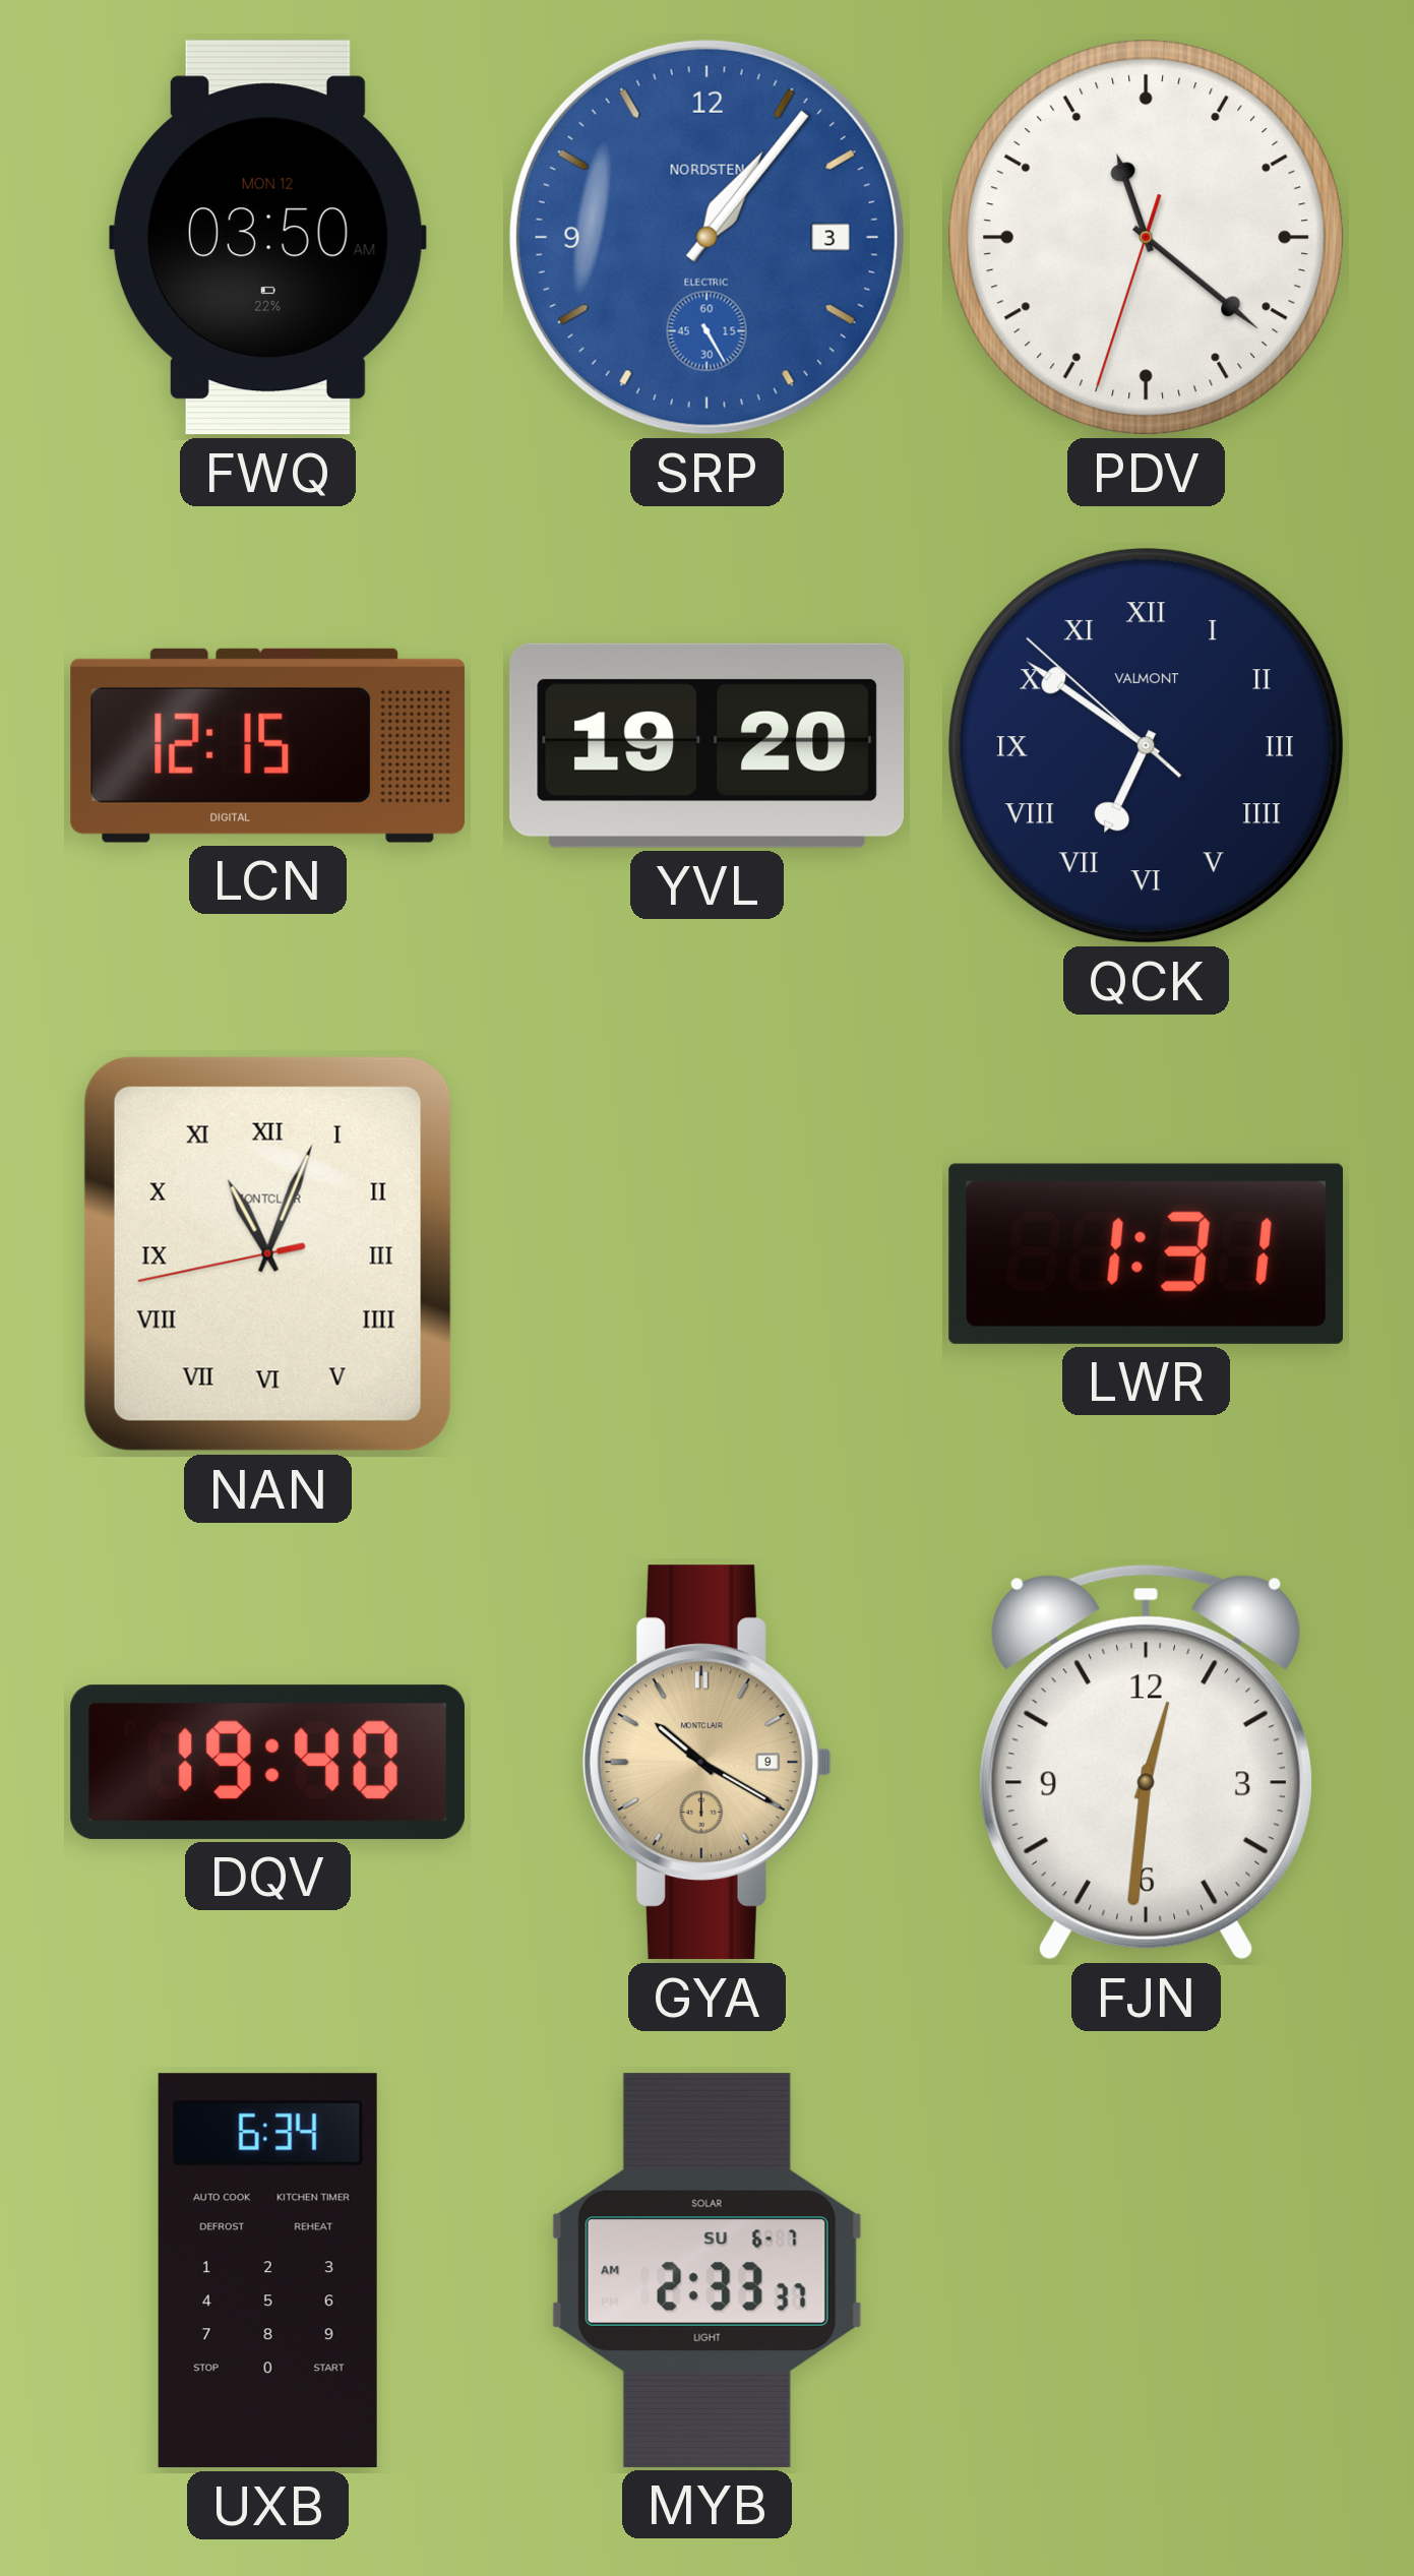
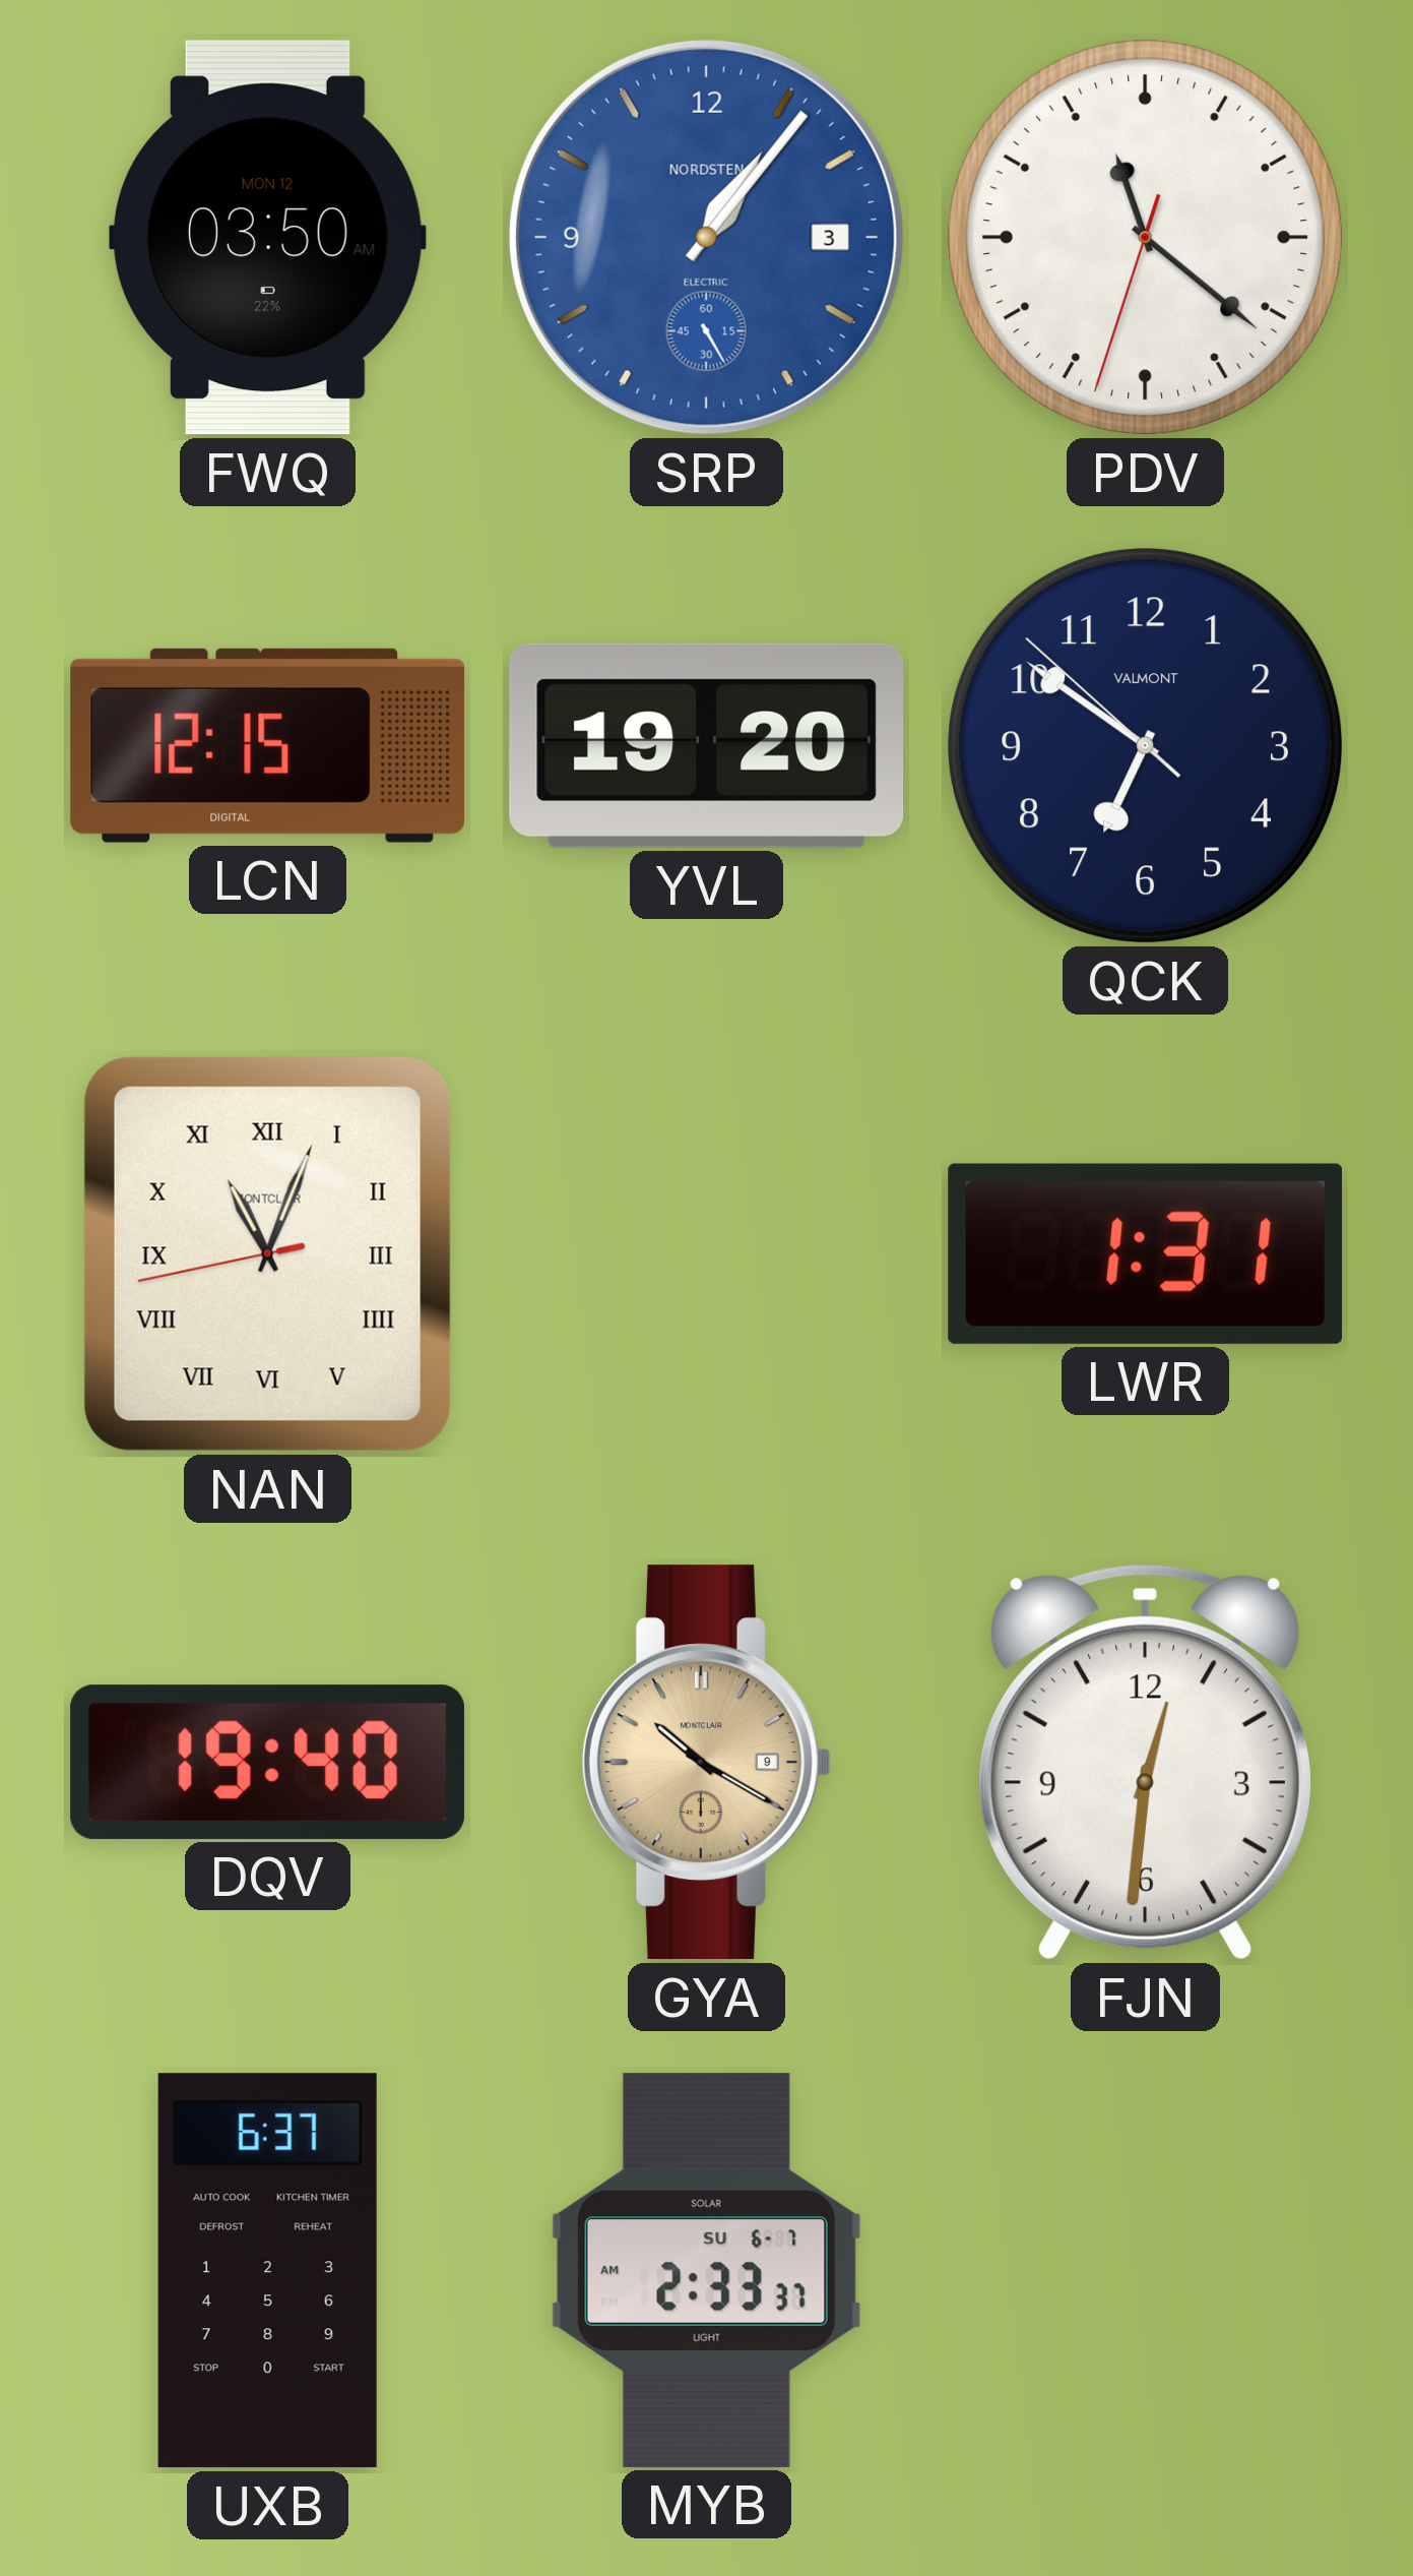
QCK numerals: Roman -> Arabic
UXB: 6:34 -> 6:37
